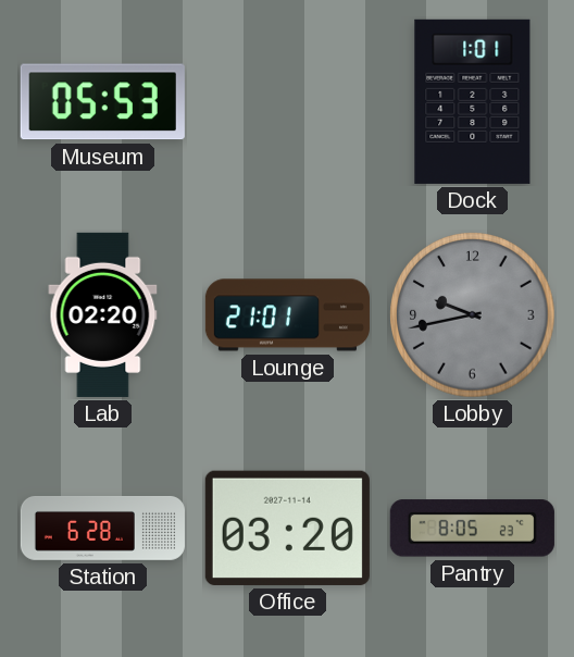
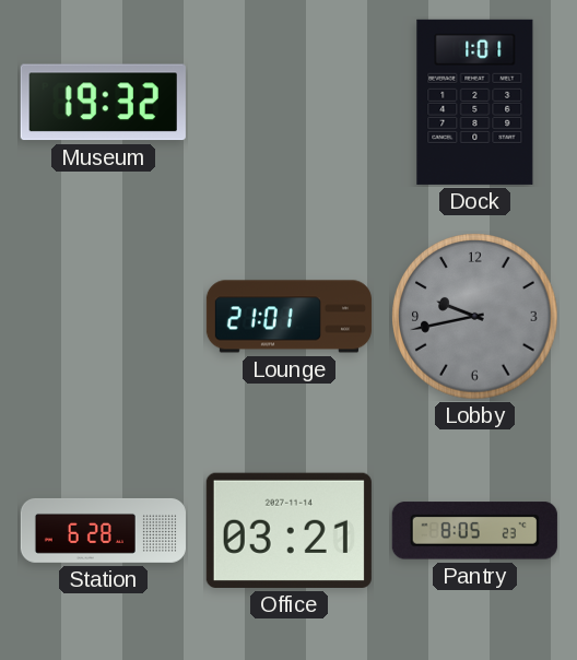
Museum: 05:53 -> 19:32
Lab: 02:20 -> none
Office: 03:20 -> 03:21
